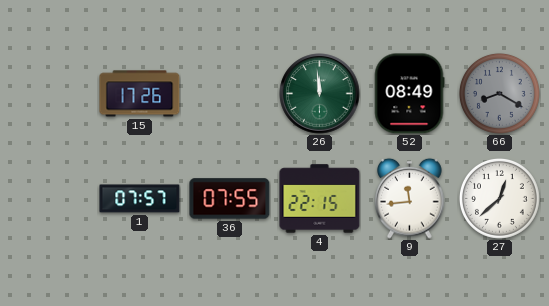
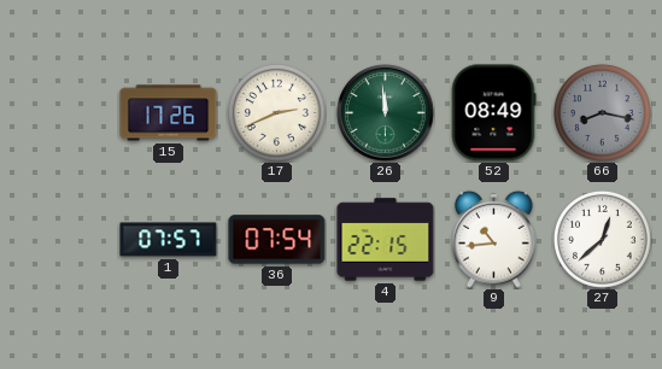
17: none -> 2:41
66: 8:20 -> 8:17
36: 07:55 -> 07:54
9: 11:44 -> 10:44
